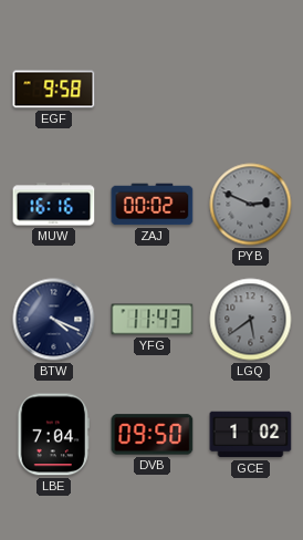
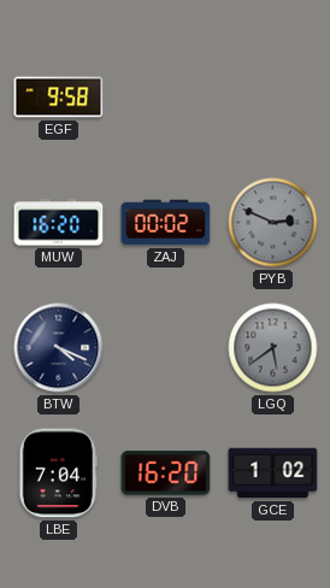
MUW: 16:16 -> 16:20
YFG: 11:43 -> none
DVB: 09:50 -> 16:20
